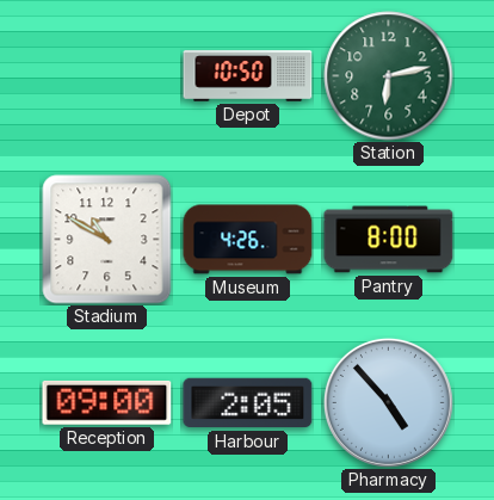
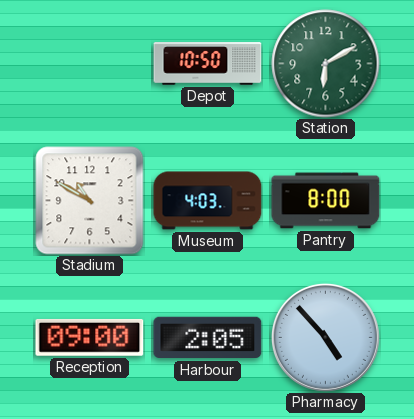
Station: 6:13 -> 6:10
Museum: 4:26 -> 4:03
